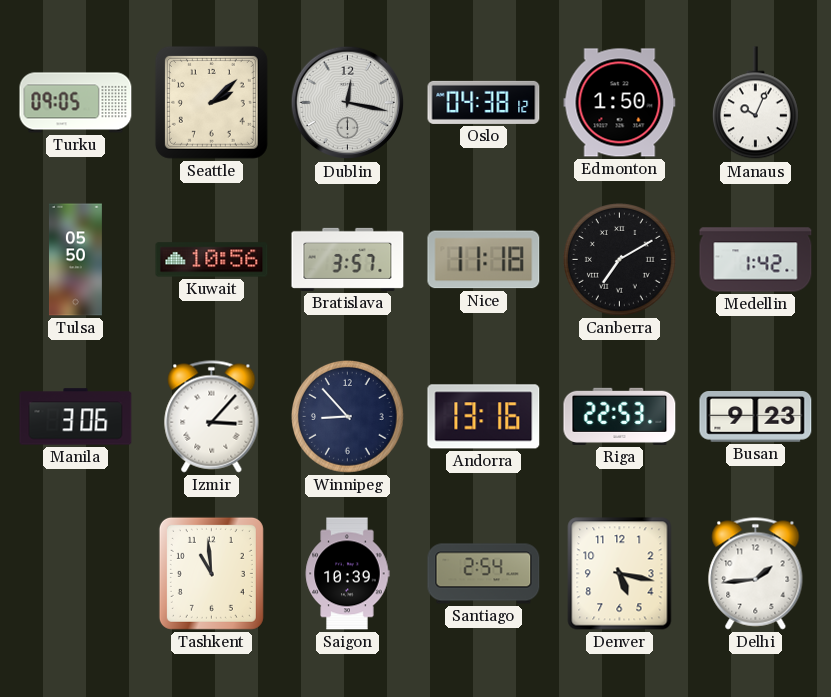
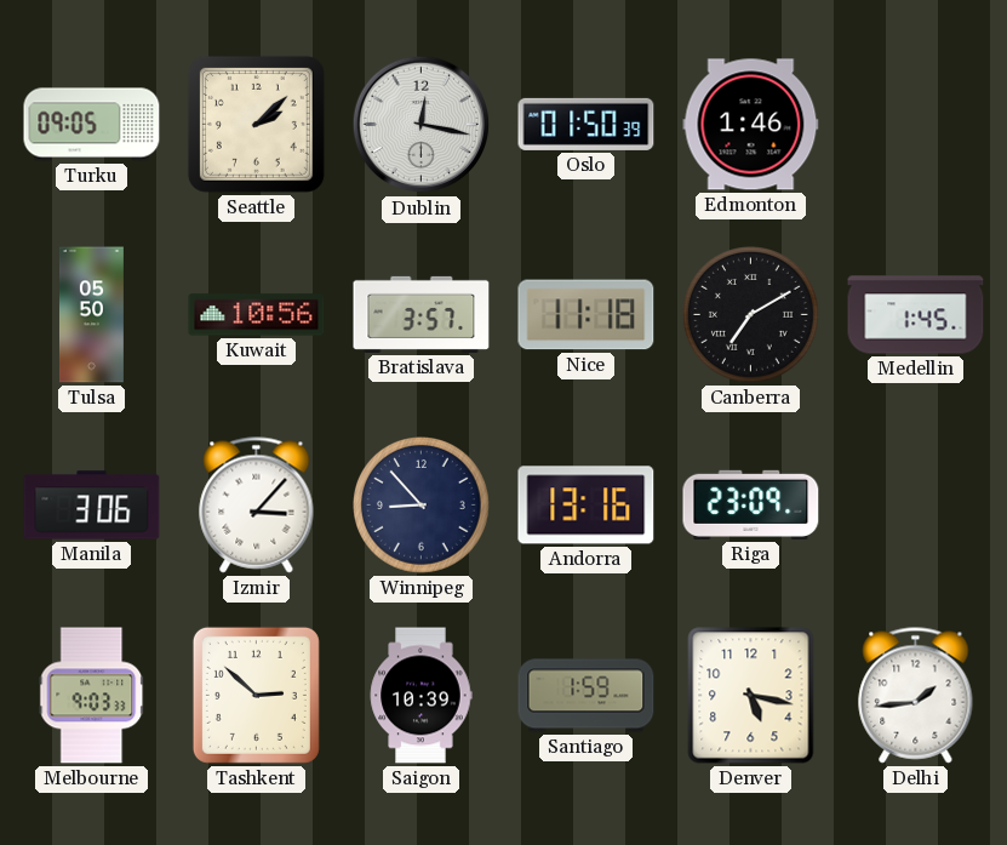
Oslo: 04:38 -> 01:50
Edmonton: 1:50 -> 1:46
Manaus: 10:04 -> none
Medellin: 1:42 -> 1:45
Riga: 22:53 -> 23:09
Busan: 9:23 -> none
Melbourne: none -> 9:03
Tashkent: 10:59 -> 2:52
Santiago: 2:54 -> 1:59
